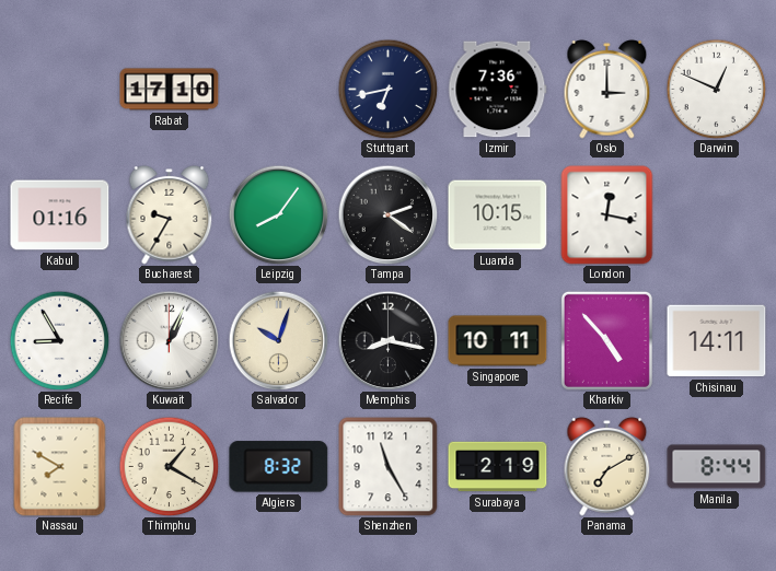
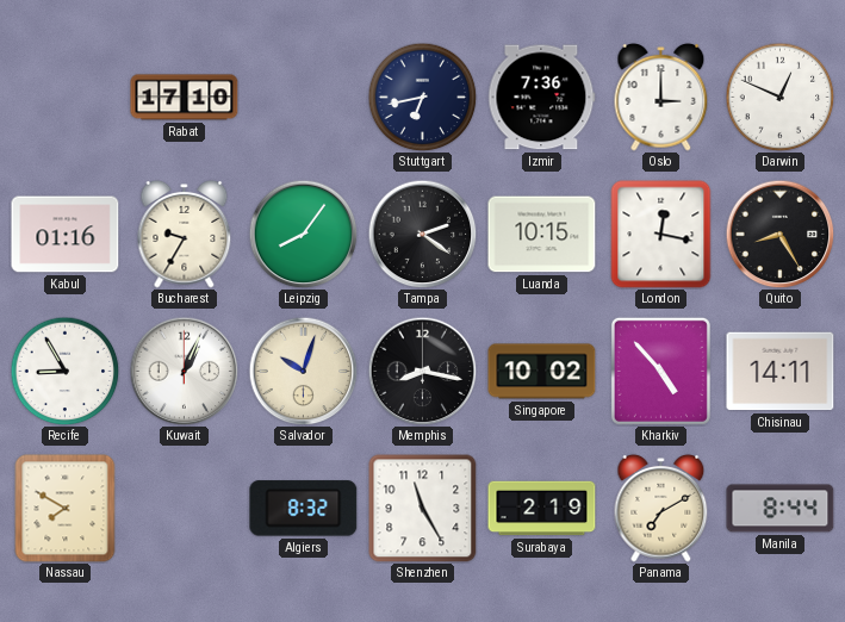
Quito: none -> 8:25
Singapore: 10:11 -> 10:02
Thimphu: 1:20 -> none
